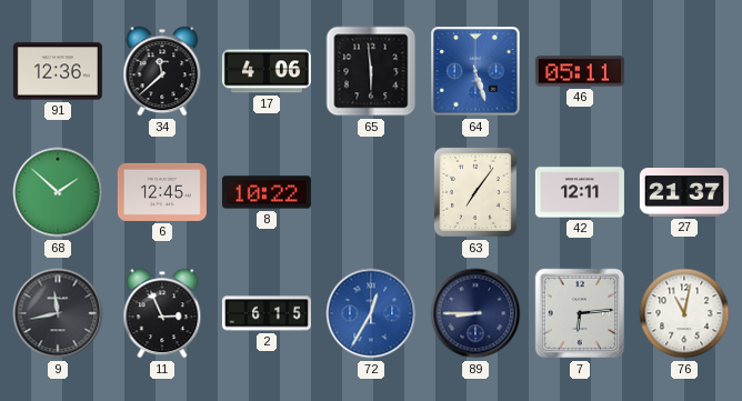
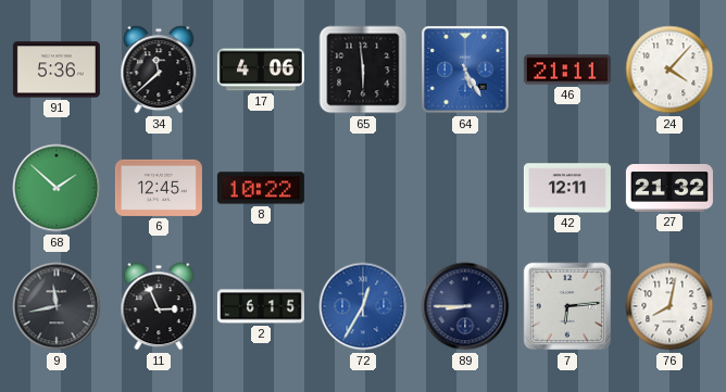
91: 12:36 -> 5:36
64: 5:27 -> 5:25
46: 05:11 -> 21:11
24: none -> 4:07
63: 7:06 -> none
27: 21:37 -> 21:32
76: 11:02 -> 8:02
